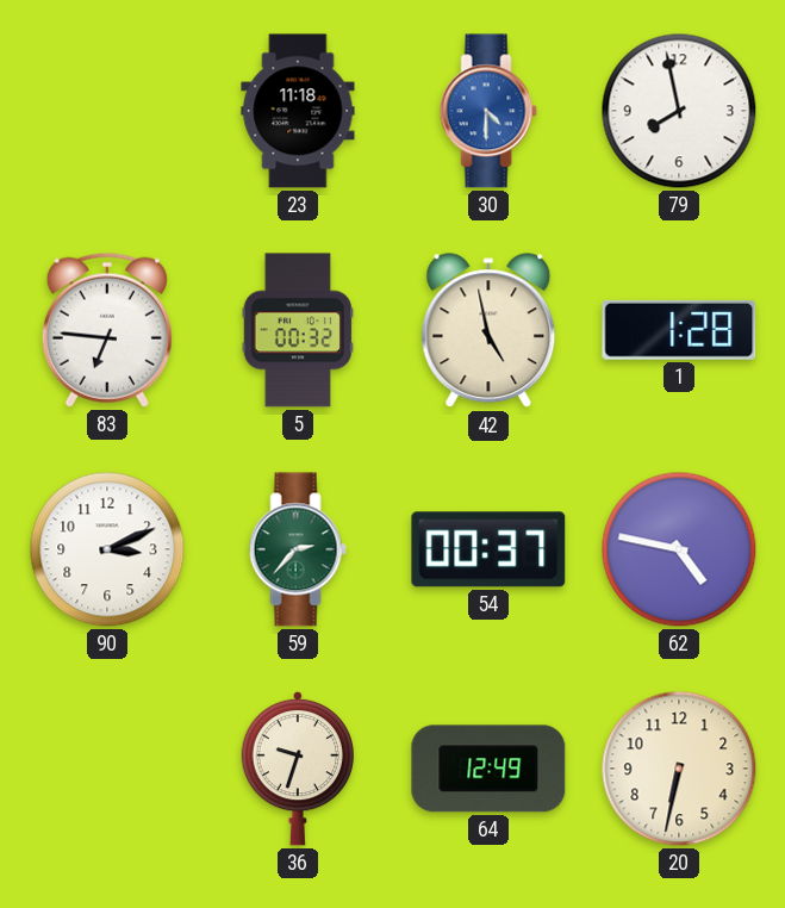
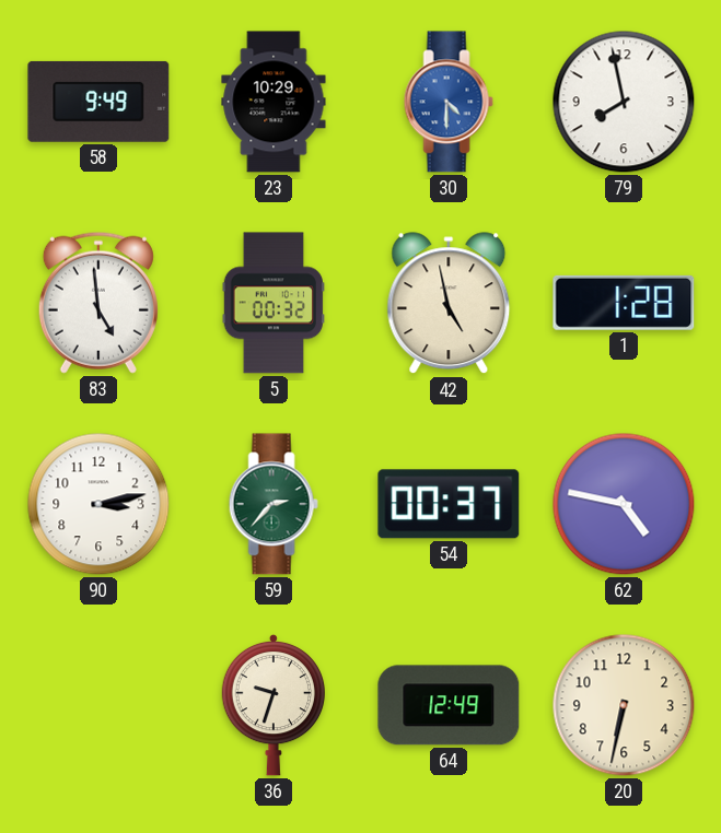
58: none -> 9:49
23: 11:18 -> 10:29
83: 6:46 -> 4:59
90: 3:11 -> 3:13
